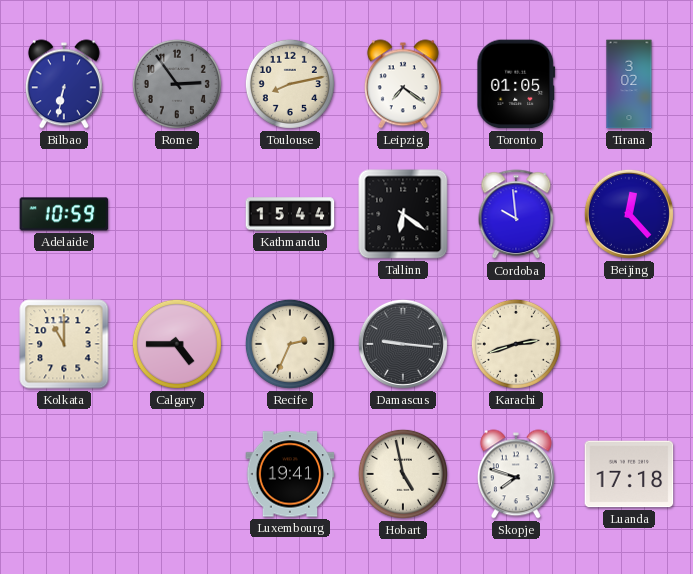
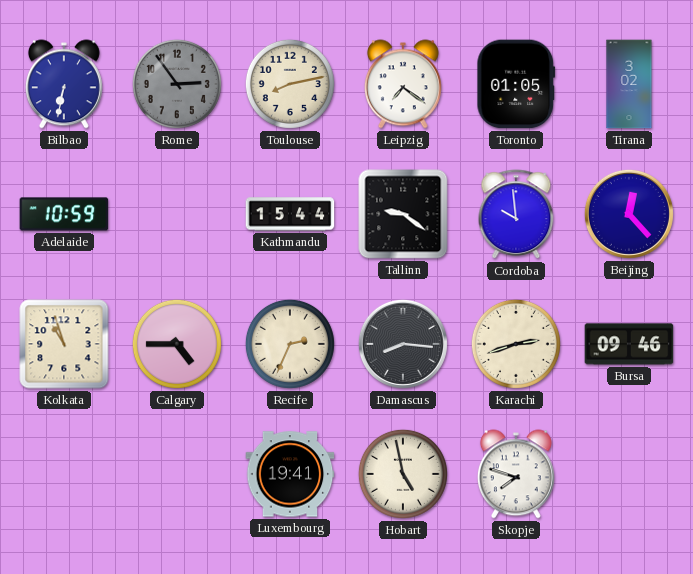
Tallinn: 6:21 -> 9:21
Kolkata: 11:00 -> 10:57
Damascus: 9:16 -> 8:16
Bursa: none -> 09:46
Luanda: 17:18 -> none
